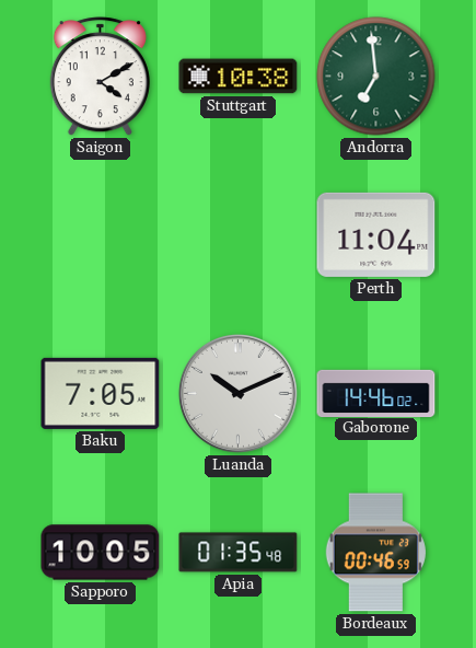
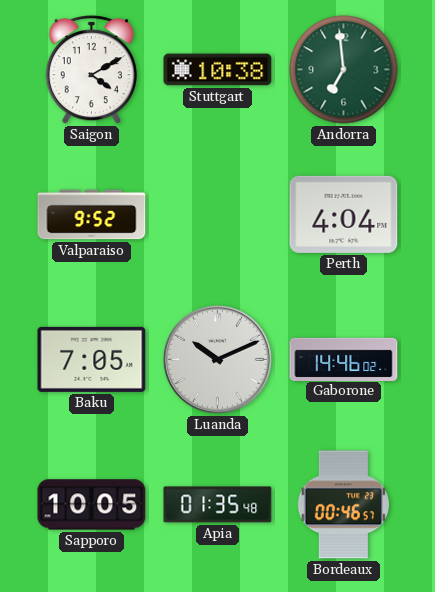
Valparaiso: none -> 9:52
Perth: 11:04 -> 4:04
Bordeaux: 00:46:59 -> 00:46:57
